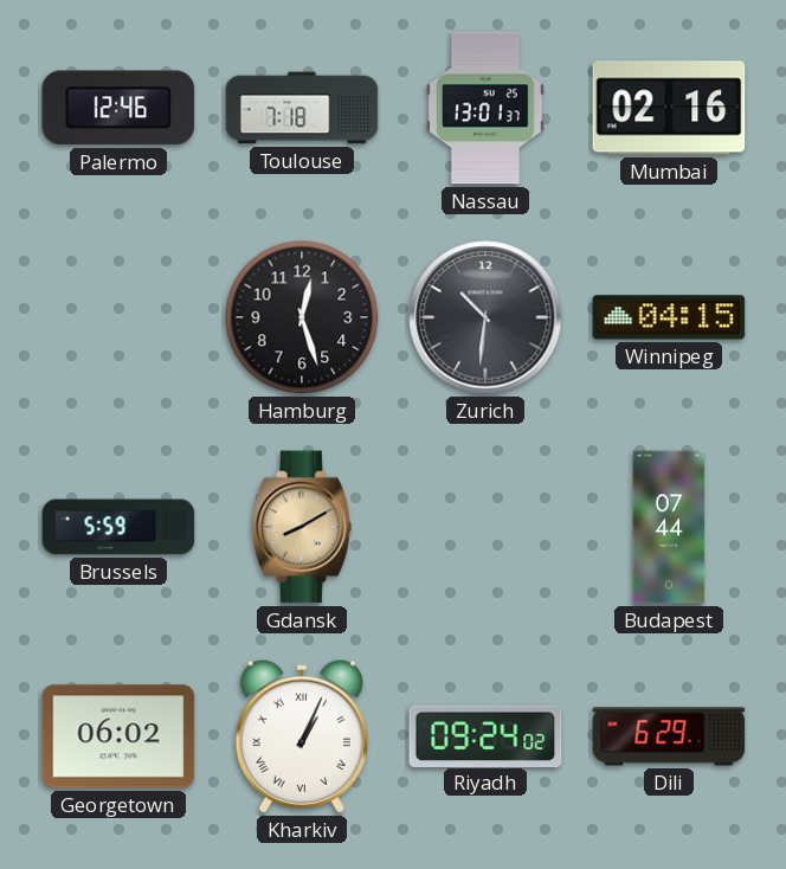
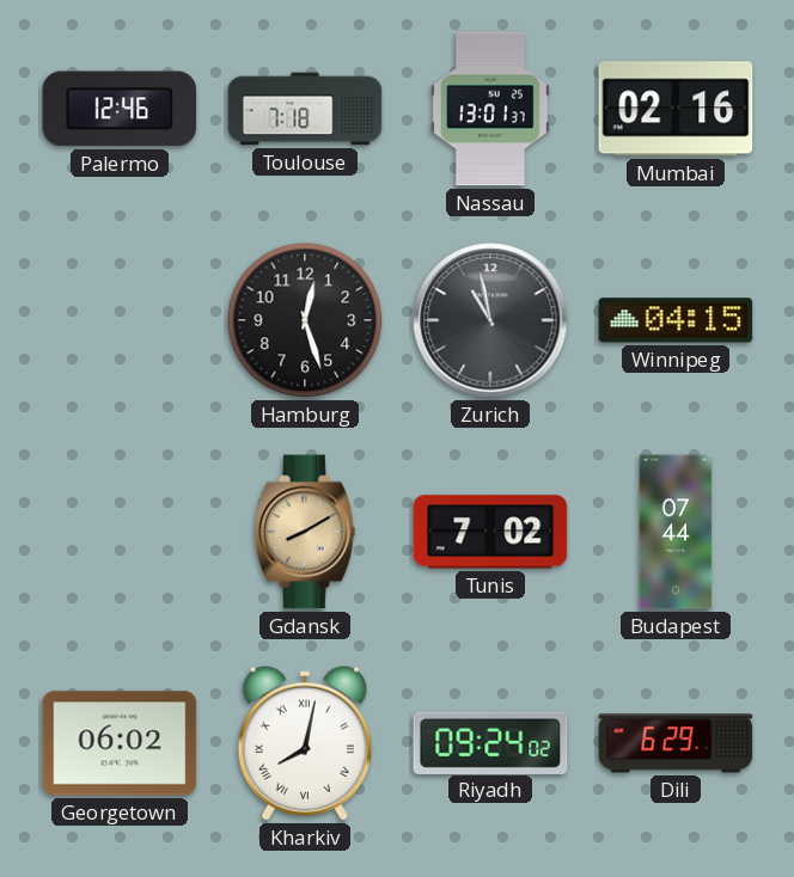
Zurich: 10:31 -> 10:58
Brussels: 5:59 -> none
Tunis: none -> 7:02
Kharkiv: 1:04 -> 8:02
